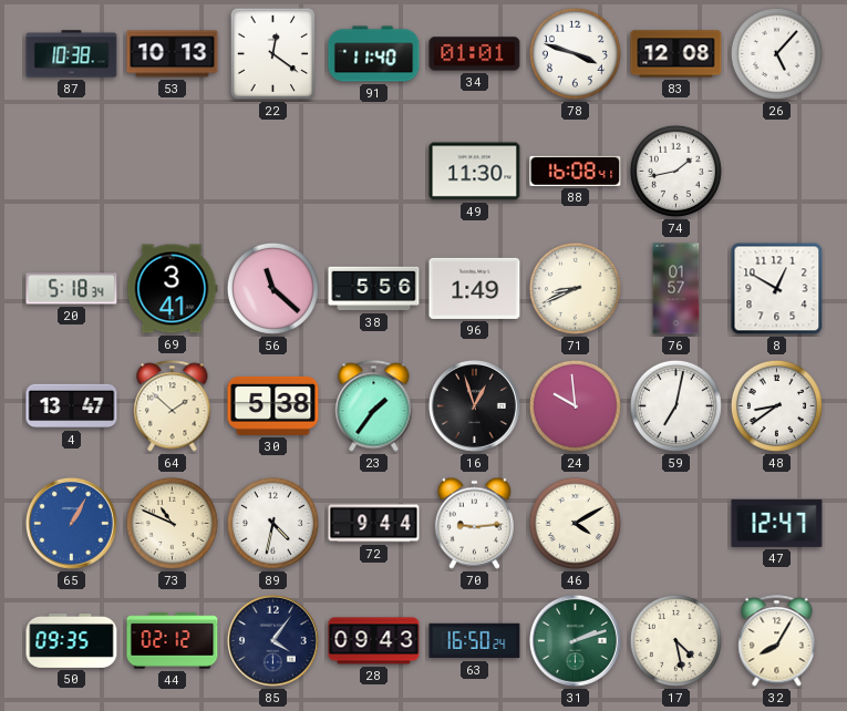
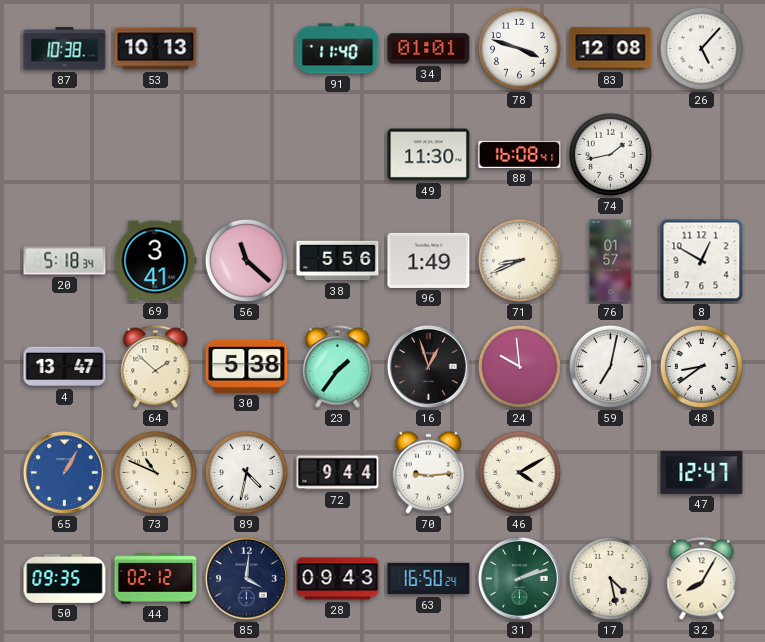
22: 12:21 -> none
85: 4:06 -> 4:01
